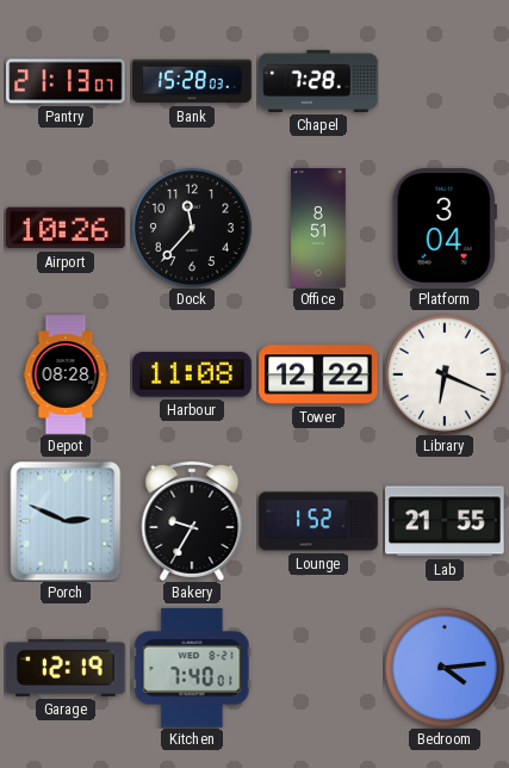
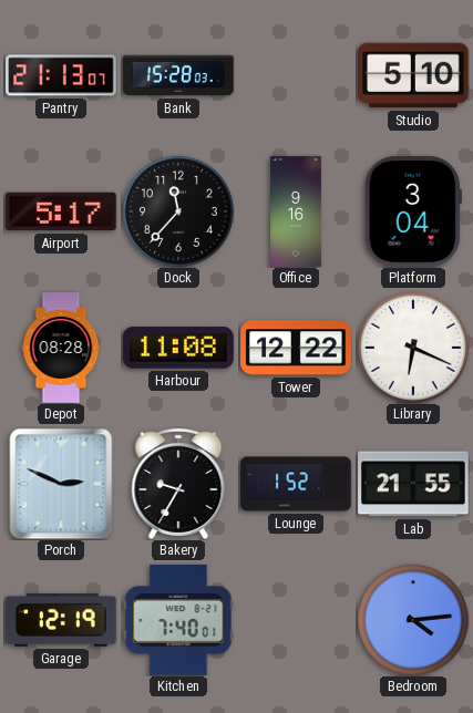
Chapel: 7:28 -> none
Studio: none -> 5:10
Airport: 10:26 -> 5:17
Office: 8:51 -> 9:16
